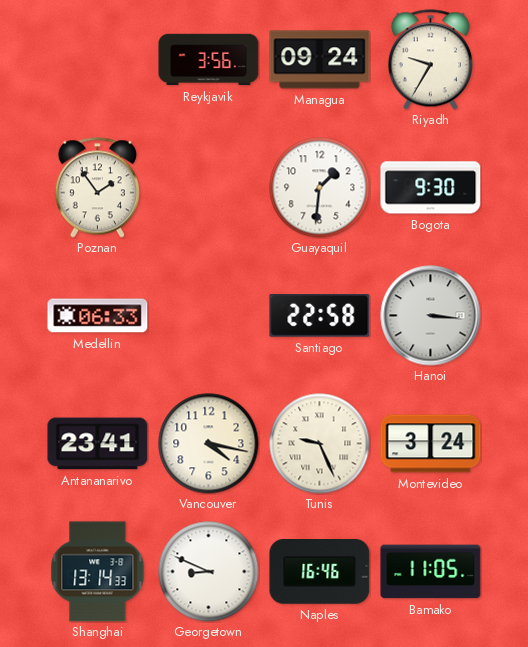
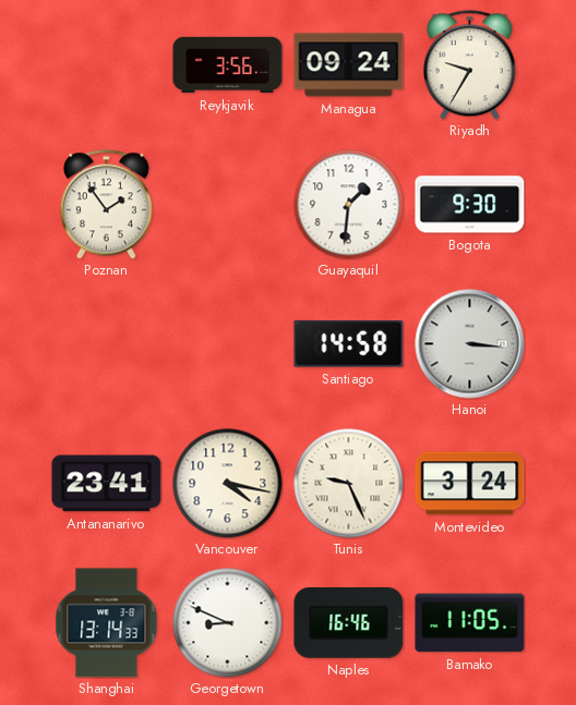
Medellin: 06:33 -> none
Santiago: 22:58 -> 14:58
